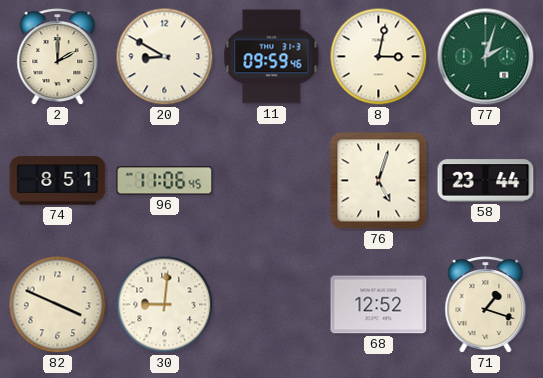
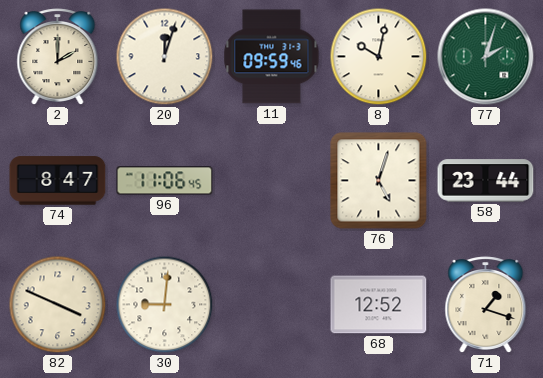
20: 8:50 -> 12:03
8: 3:02 -> 10:02
74: 8:51 -> 8:47
